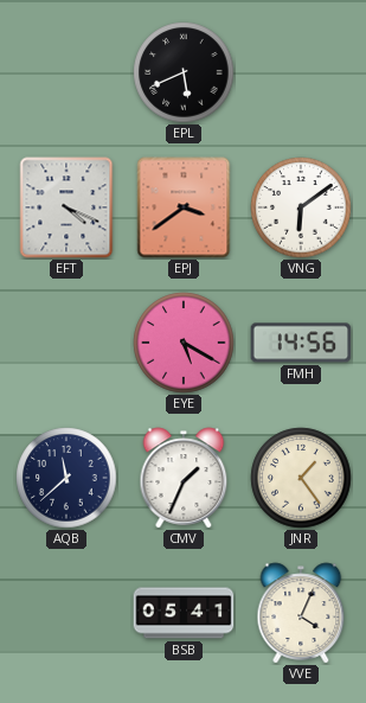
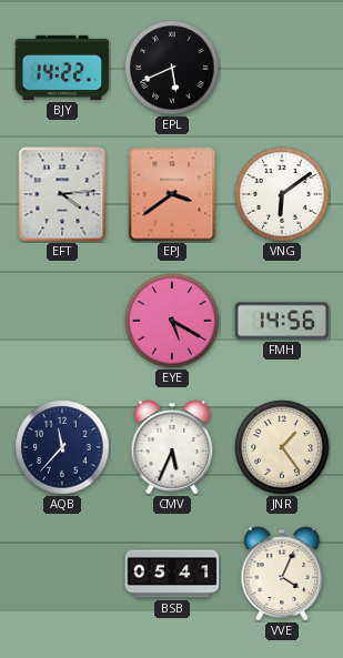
BJY: none -> 14:22
EFT: 4:19 -> 4:14
AQB: 11:38 -> 11:37
CMV: 1:34 -> 5:34
